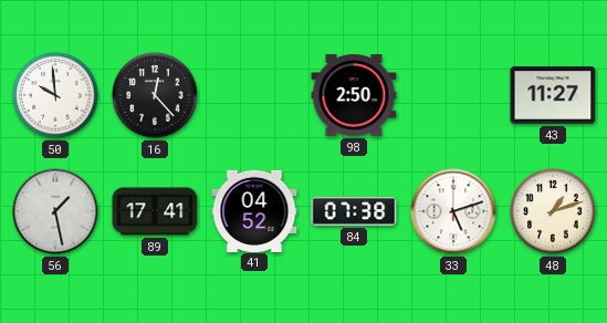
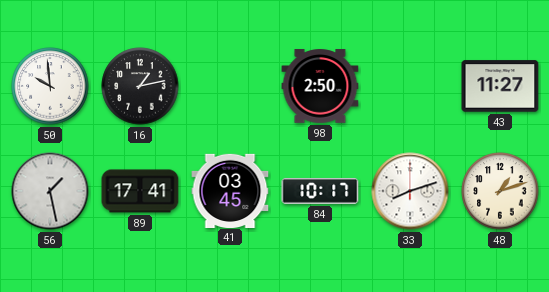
16: 12:23 -> 1:13
41: 04:52 -> 03:45
84: 07:38 -> 10:17
33: 5:12 -> 8:12
